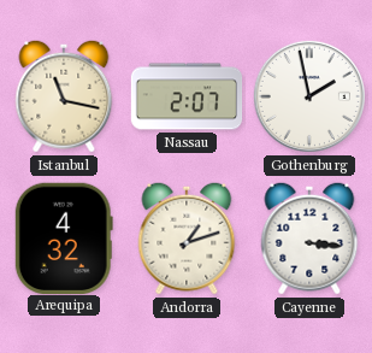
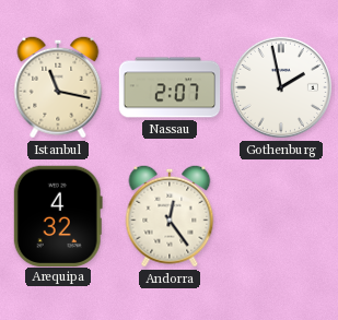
Andorra: 1:12 -> 12:24
Cayenne: 3:16 -> none
